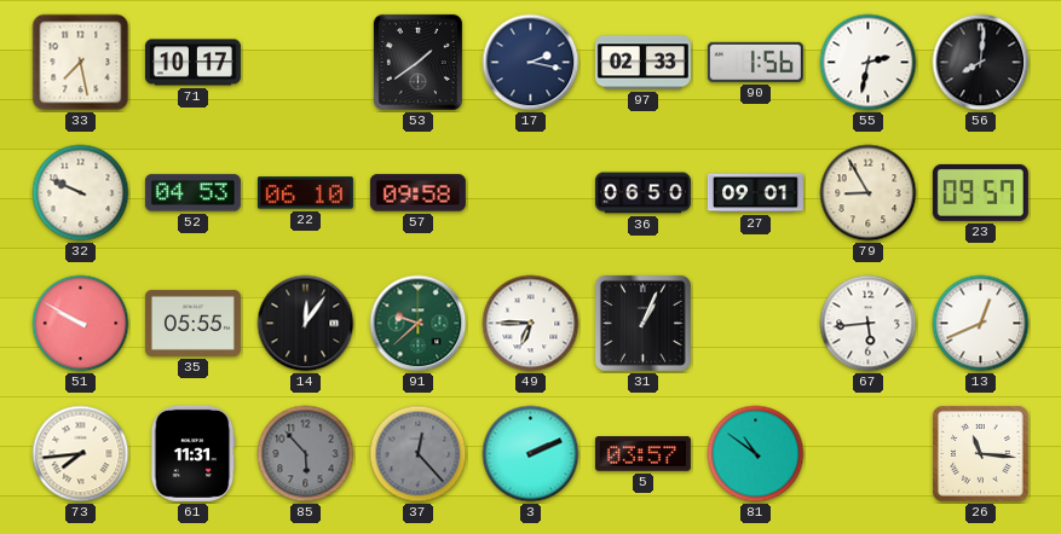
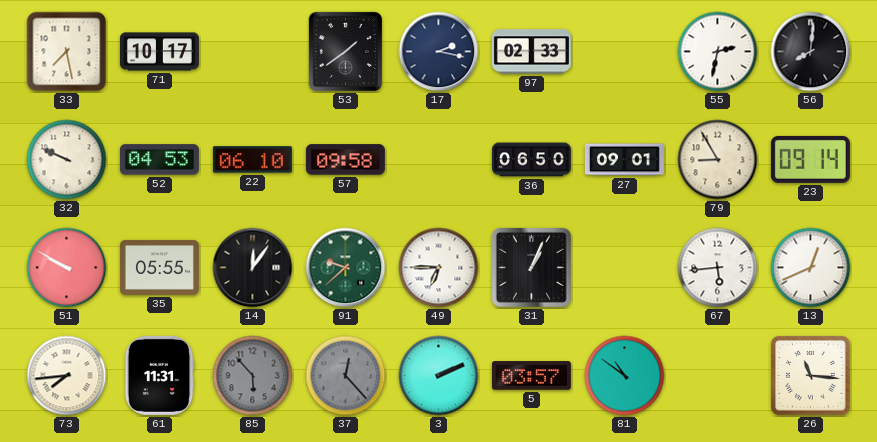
90: 1:56 -> none
23: 09:57 -> 09:14
